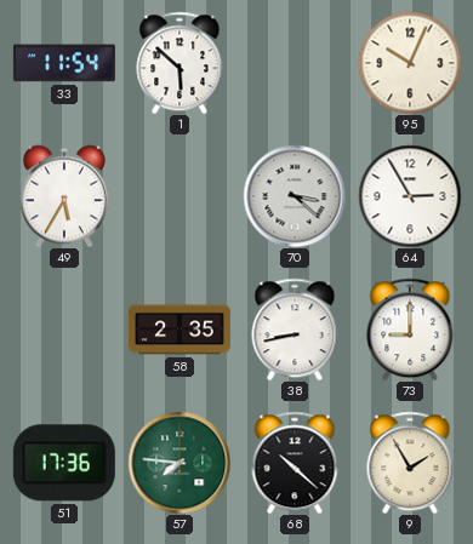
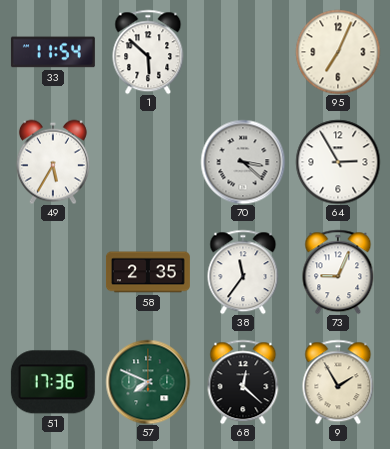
95: 10:04 -> 7:04
38: 8:43 -> 11:36
73: 9:00 -> 9:04
57: 7:46 -> 7:49
68: 10:22 -> 12:22
